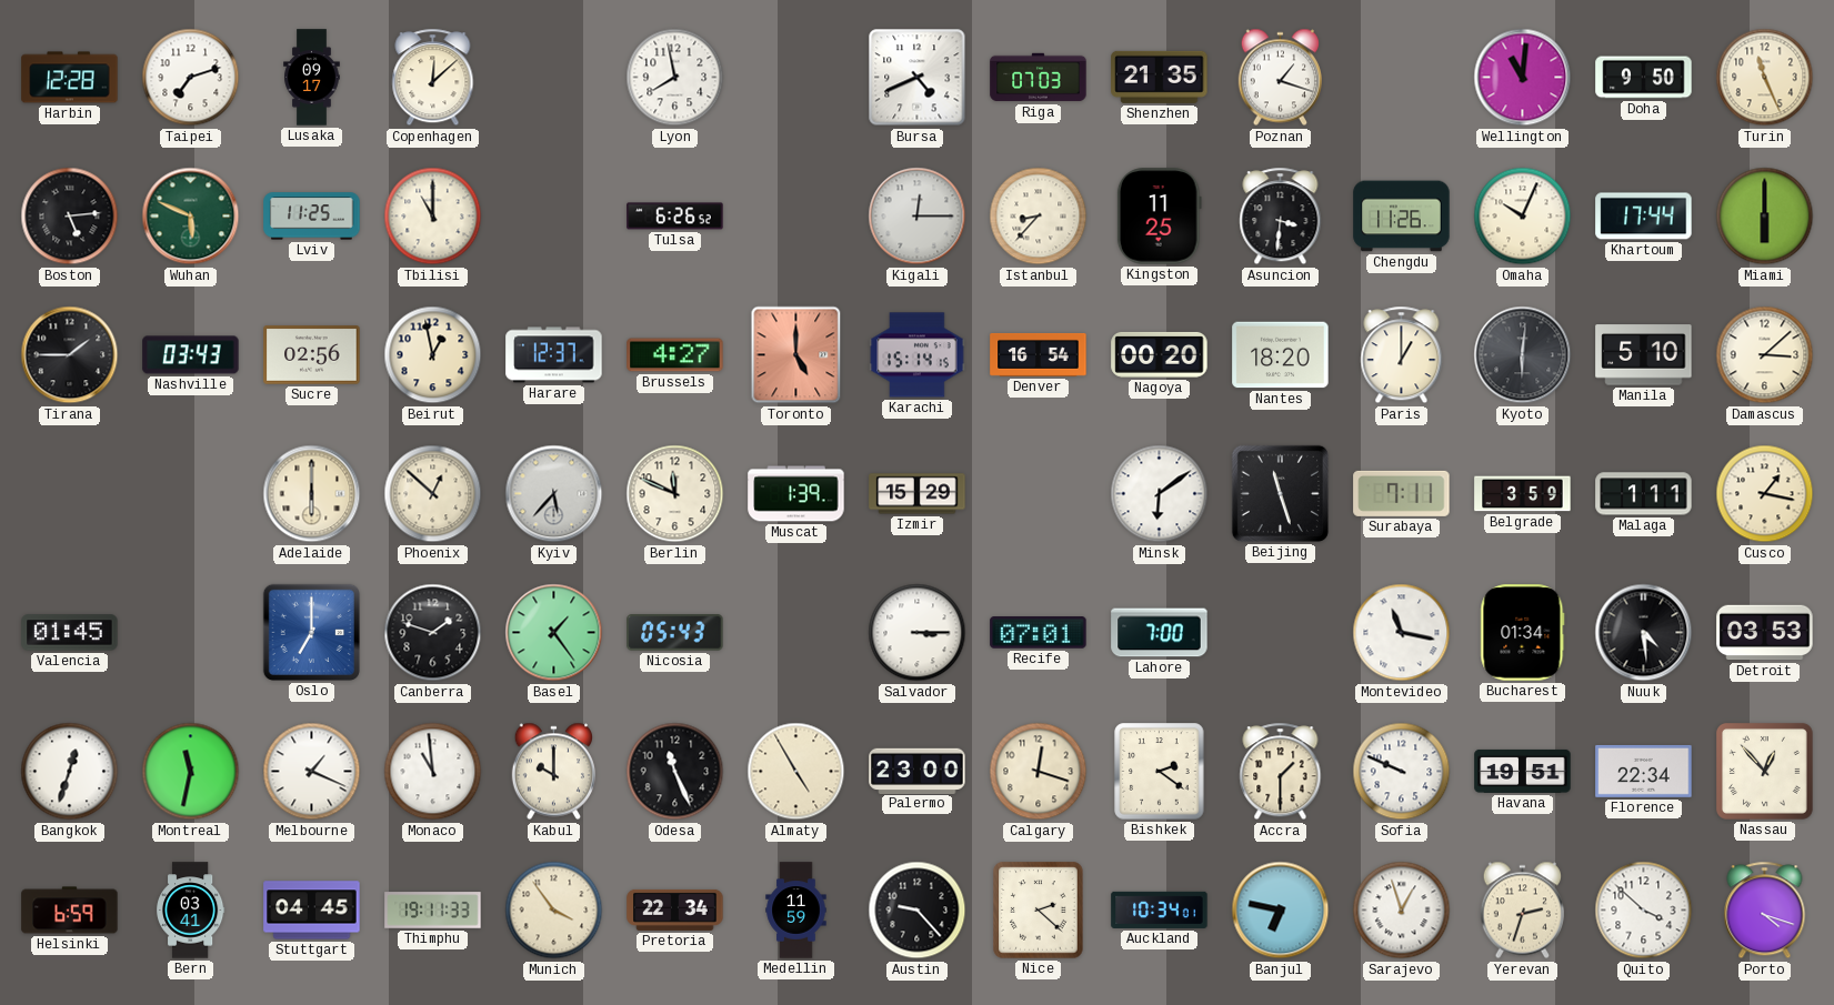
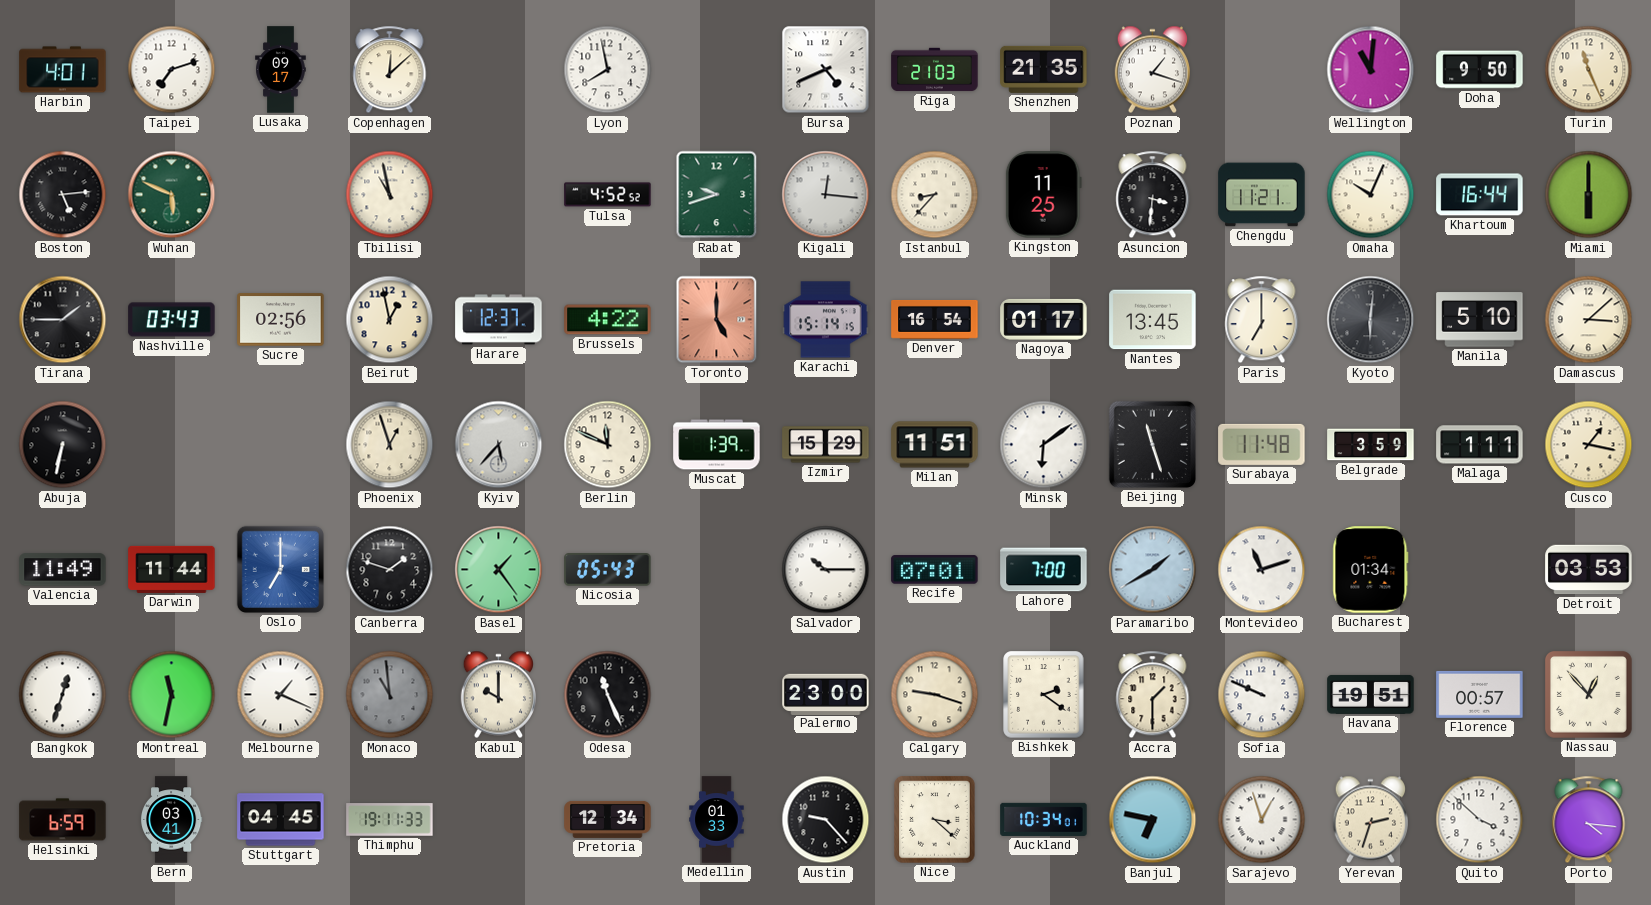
Harbin: 12:28 -> 4:01
Riga: 07:03 -> 21:03
Lviv: 11:25 -> none
Tbilisi: 11:00 -> 10:58
Tulsa: 6:26 -> 4:52
Rabat: none -> 9:42
Kigali: 12:15 -> 12:16
Chengdu: 11:26 -> 11:21
Khartoum: 17:44 -> 16:44
Brussels: 4:27 -> 4:22
Nagoya: 00:20 -> 01:17
Nantes: 18:20 -> 13:45
Paris: 1:00 -> 7:00
Abuja: none -> 6:32
Adelaide: 6:00 -> none
Phoenix: 12:52 -> 12:57
Milan: none -> 11:51
Surabaya: 7:11 -> 11:48
Valencia: 01:45 -> 11:49
Darwin: none -> 11:44
Salvador: 3:15 -> 10:15
Paramaribo: none -> 1:40
Montevideo: 11:17 -> 11:12
Nuuk: 4:29 -> none
Monaco dial: white -> grey
Almaty: 4:55 -> none
Calgary: 12:18 -> 9:18
Florence: 22:34 -> 00:57
Munich: 3:54 -> none
Pretoria: 22:34 -> 12:34
Medellin: 11:59 -> 01:33
Nice: 2:22 -> 3:22
Porto: 4:18 -> 4:16
